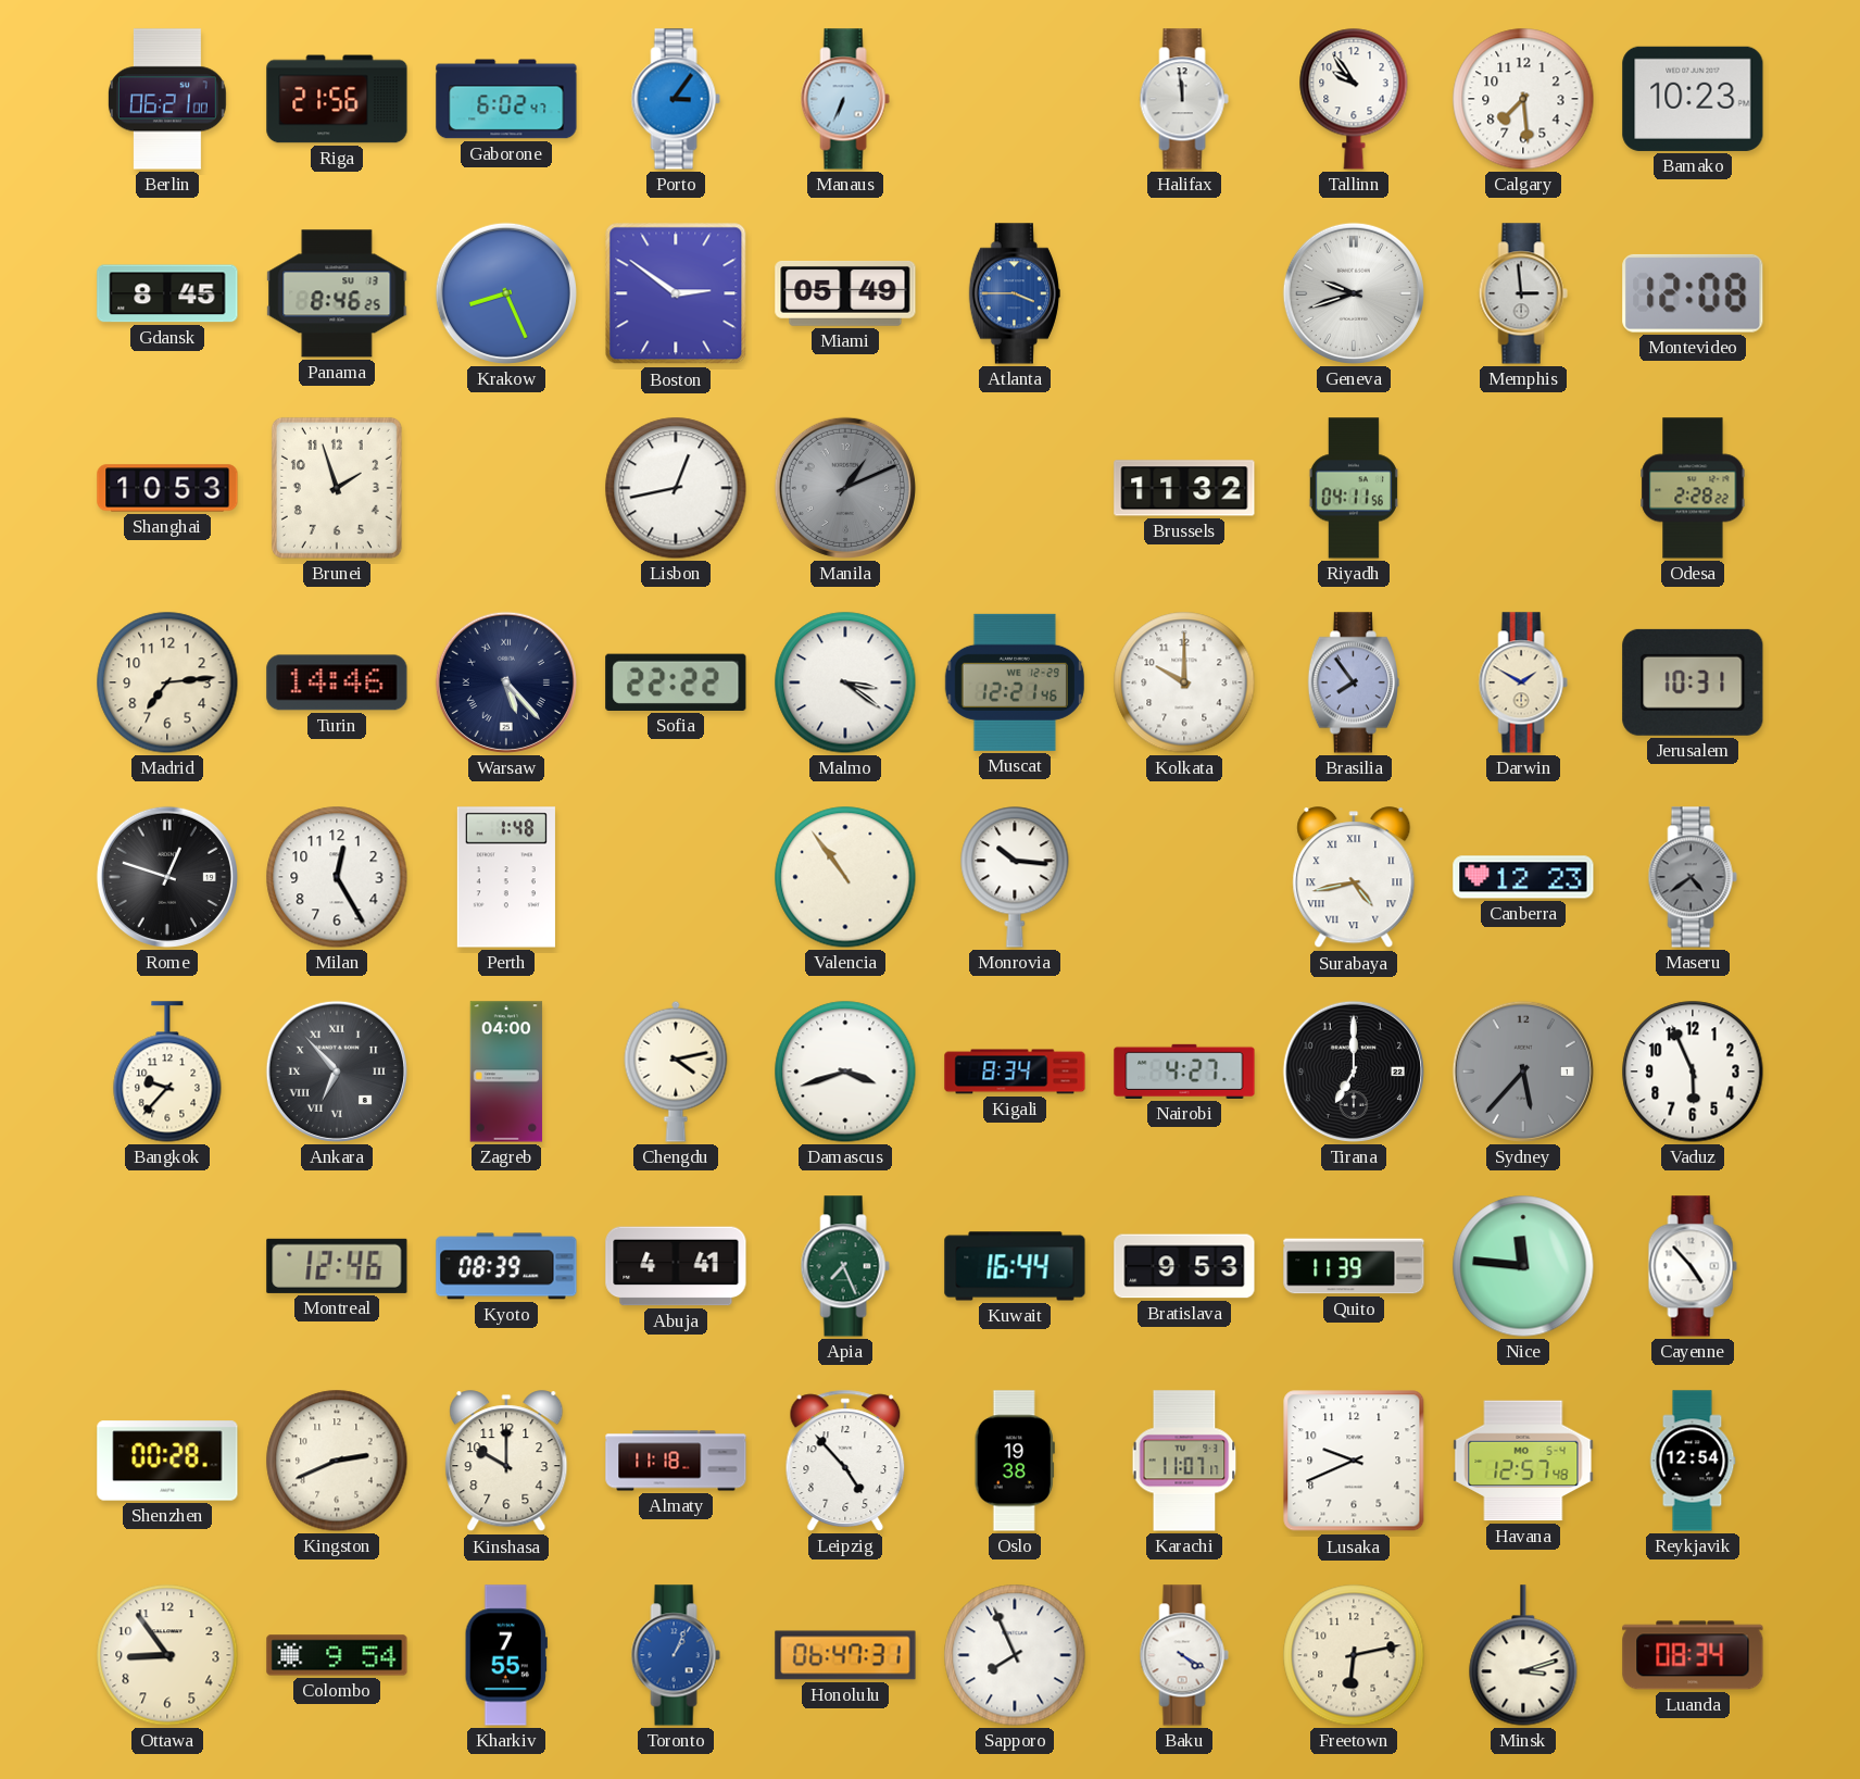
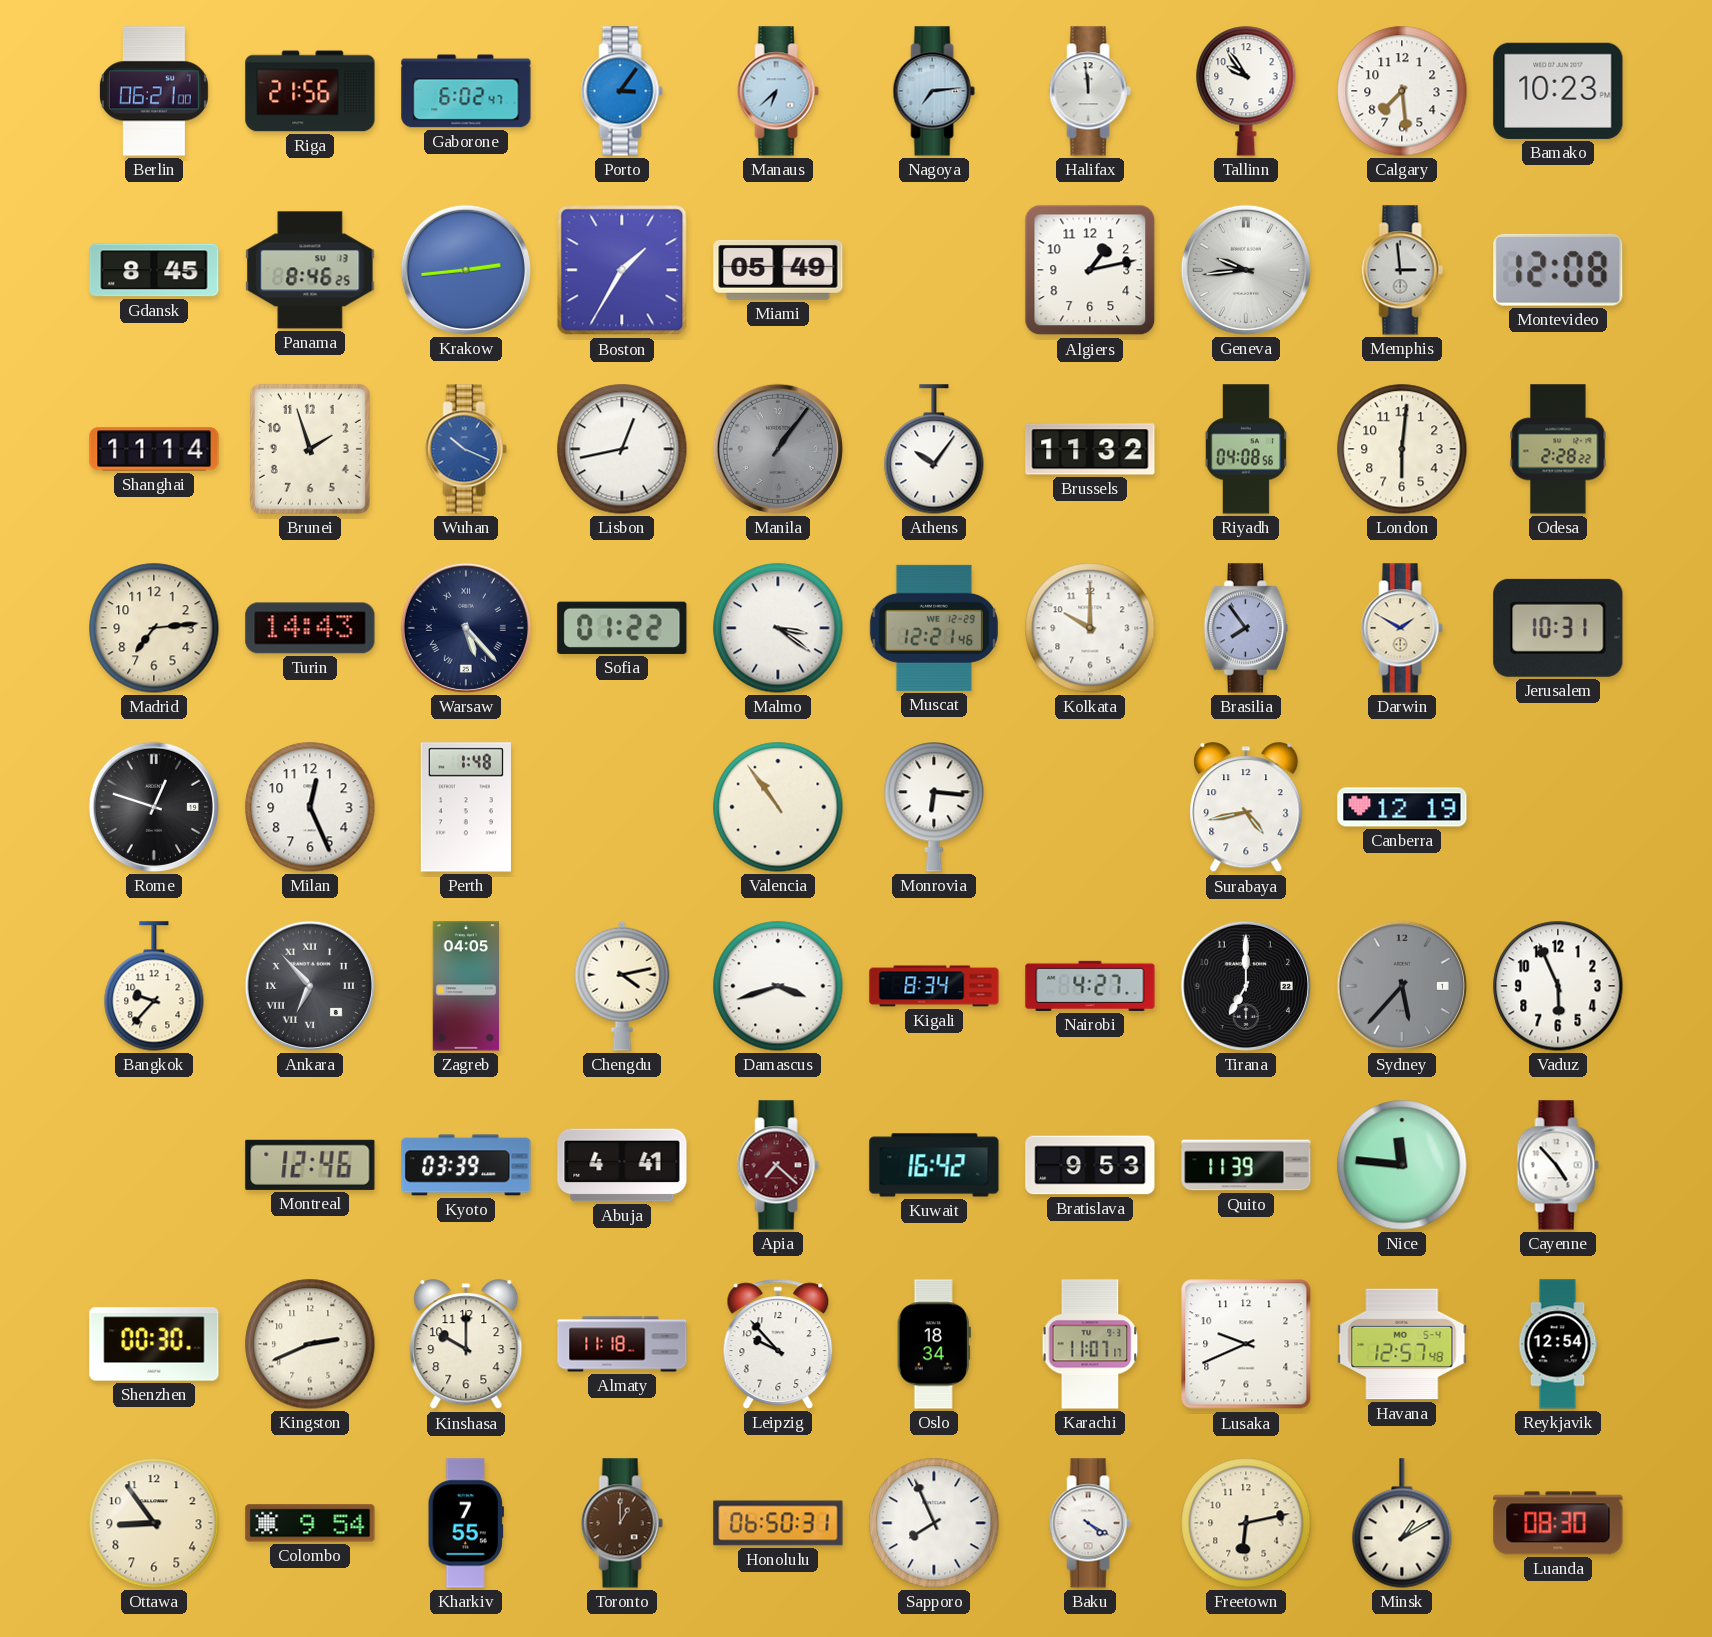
Manaus: 6:34 -> 6:38
Nagoya: none -> 7:14
Krakow: 8:26 -> 2:44
Boston: 2:51 -> 1:35
Atlanta: 3:45 -> none
Algiers: none -> 1:13
Geneva: 9:42 -> 9:44
Shanghai: 10:53 -> 11:14
Wuhan: none -> 10:19
Manila: 1:11 -> 1:06
Athens: none -> 10:06
Riyadh: 04:11 -> 04:08
London: none -> 6:01
Turin: 14:46 -> 14:43
Sofia: 22:22 -> 01:22
Milan: 12:25 -> 12:26
Monrovia: 10:16 -> 6:16
Surabaya numerals: Roman -> Arabic
Canberra: 12:23 -> 12:19
Maseru: 4:39 -> none
Zagreb: 04:00 -> 04:05
Kyoto: 08:39 -> 03:39
Apia: 7:26 -> 7:22
Apia dial: green -> burgundy
Kuwait: 16:44 -> 16:42
Shenzhen: 00:28 -> 00:30
Leipzig: 4:53 -> 9:53
Oslo: 19:38 -> 18:34
Toronto: 1:04 -> 1:00
Toronto dial: blue -> brown
Honolulu: 06:47 -> 06:50
Minsk: 3:12 -> 1:10
Luanda: 08:34 -> 08:30
